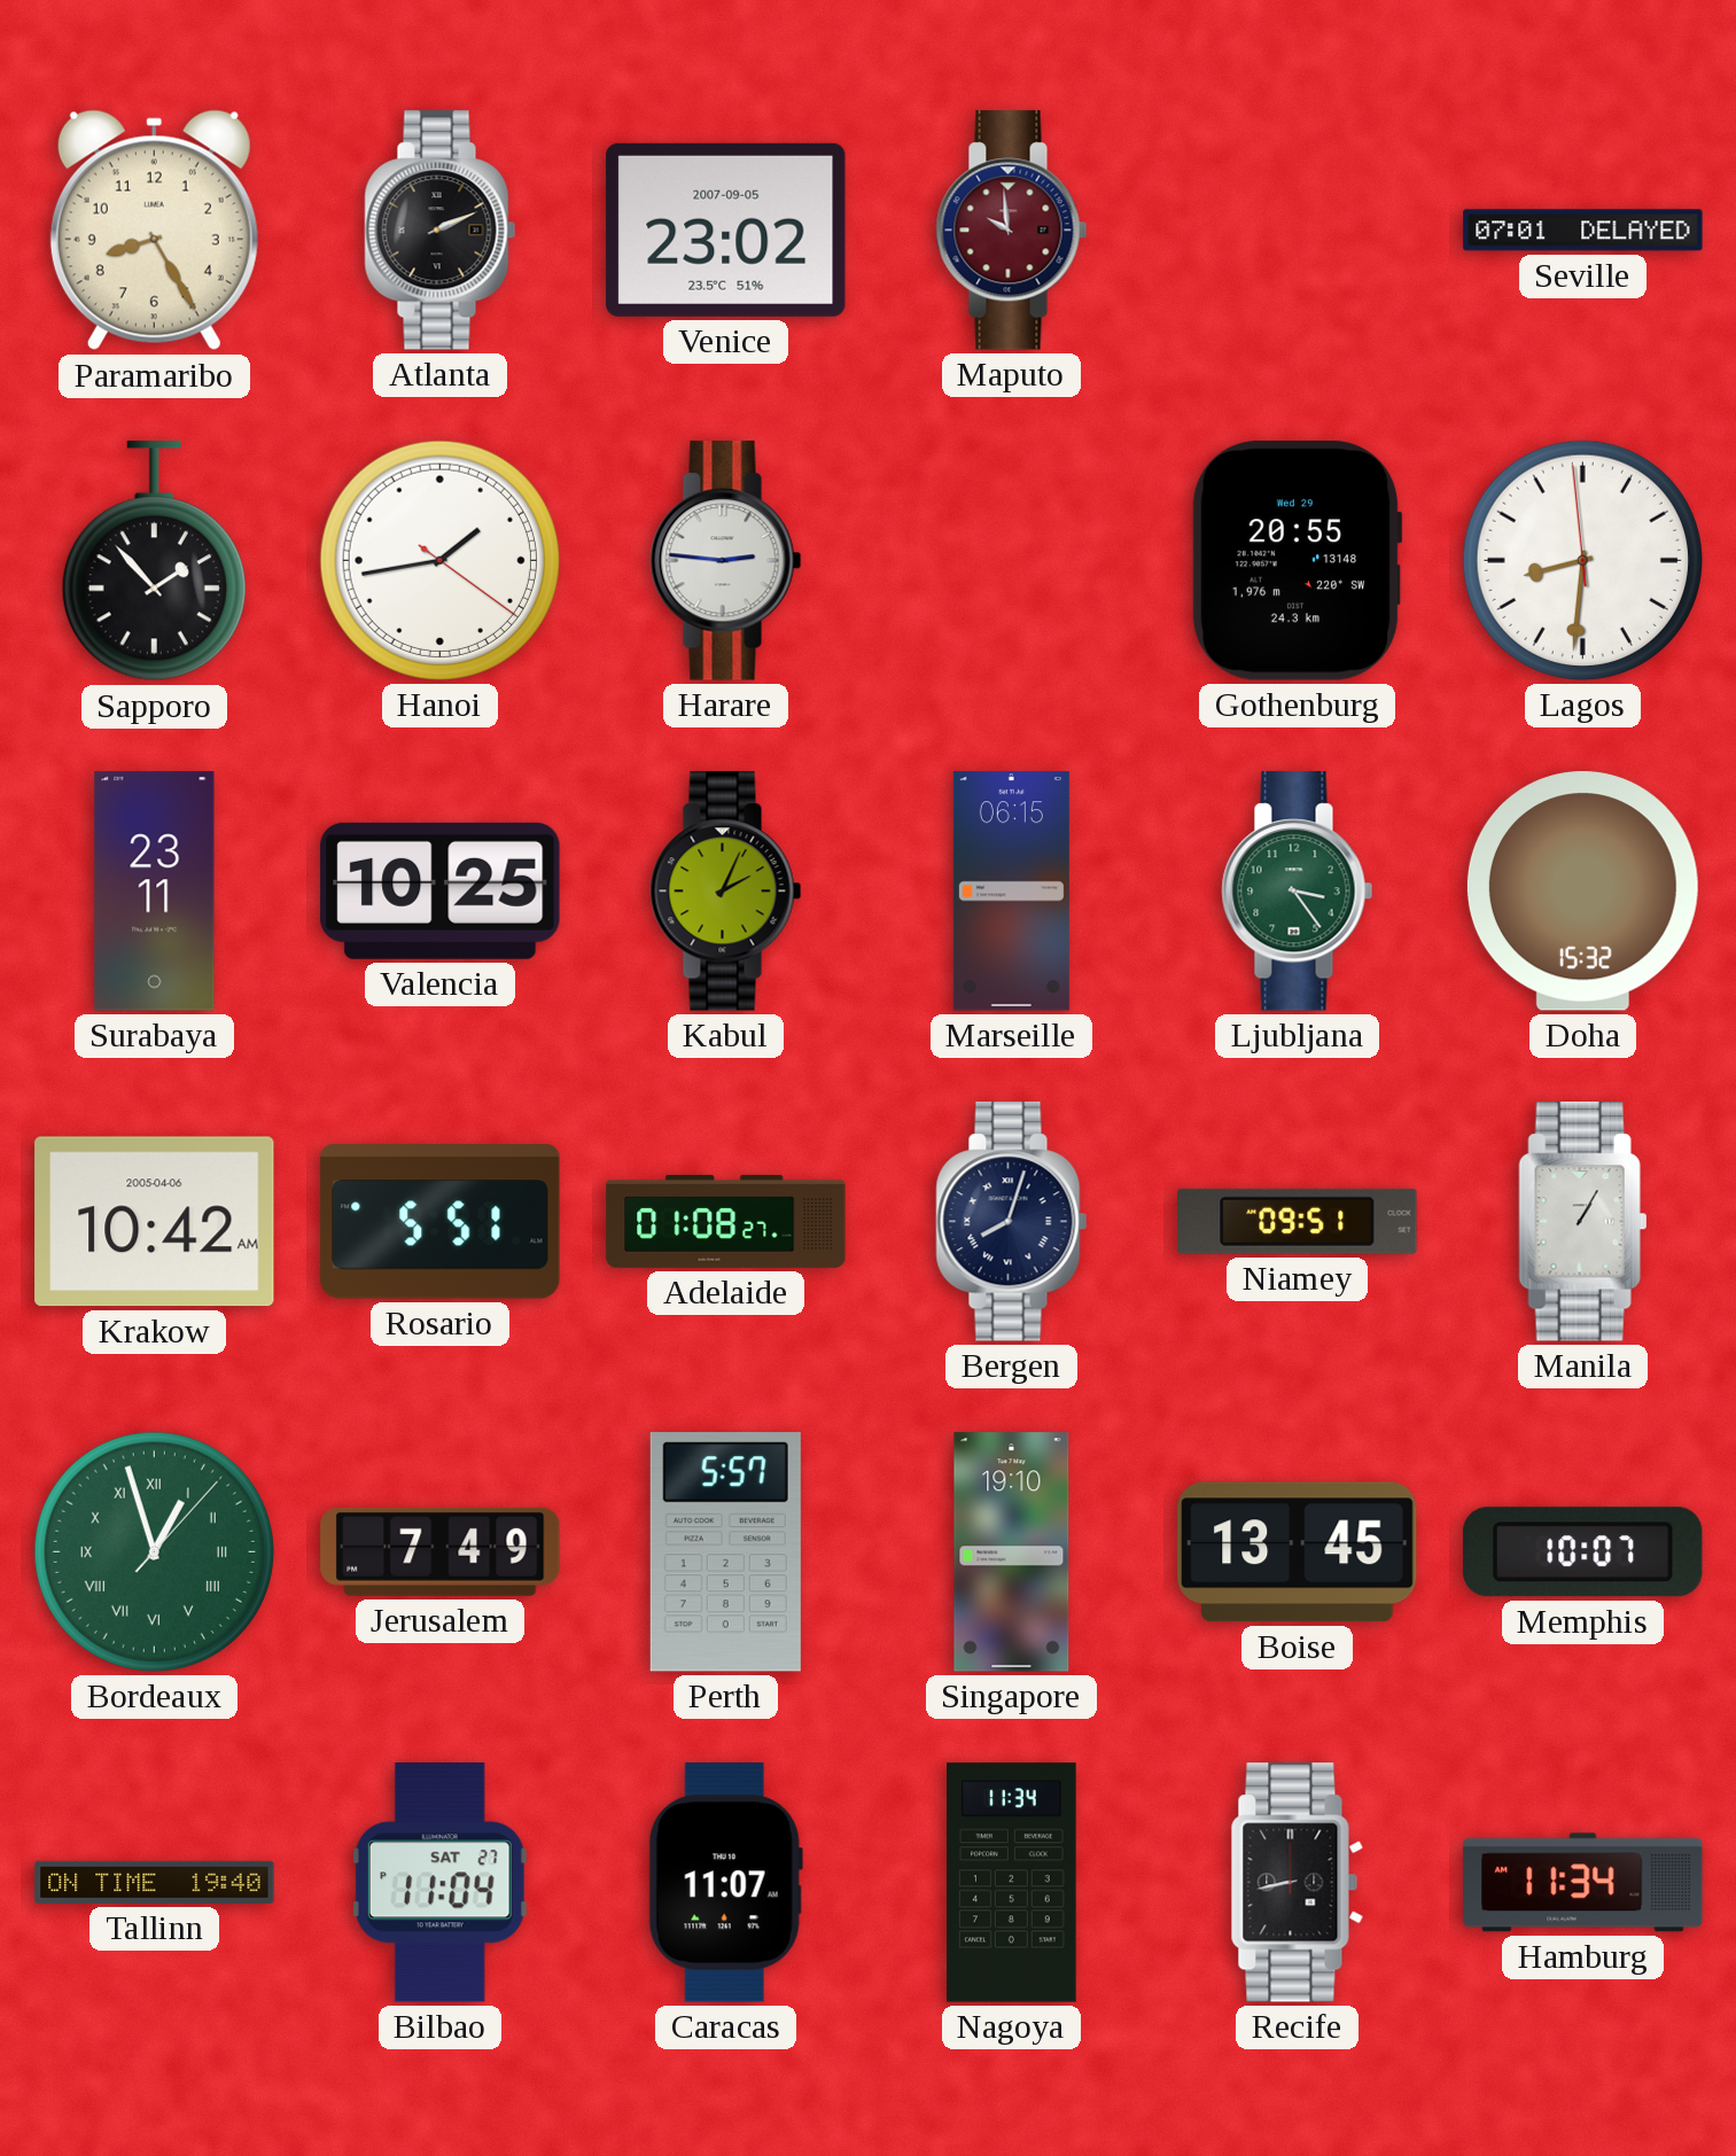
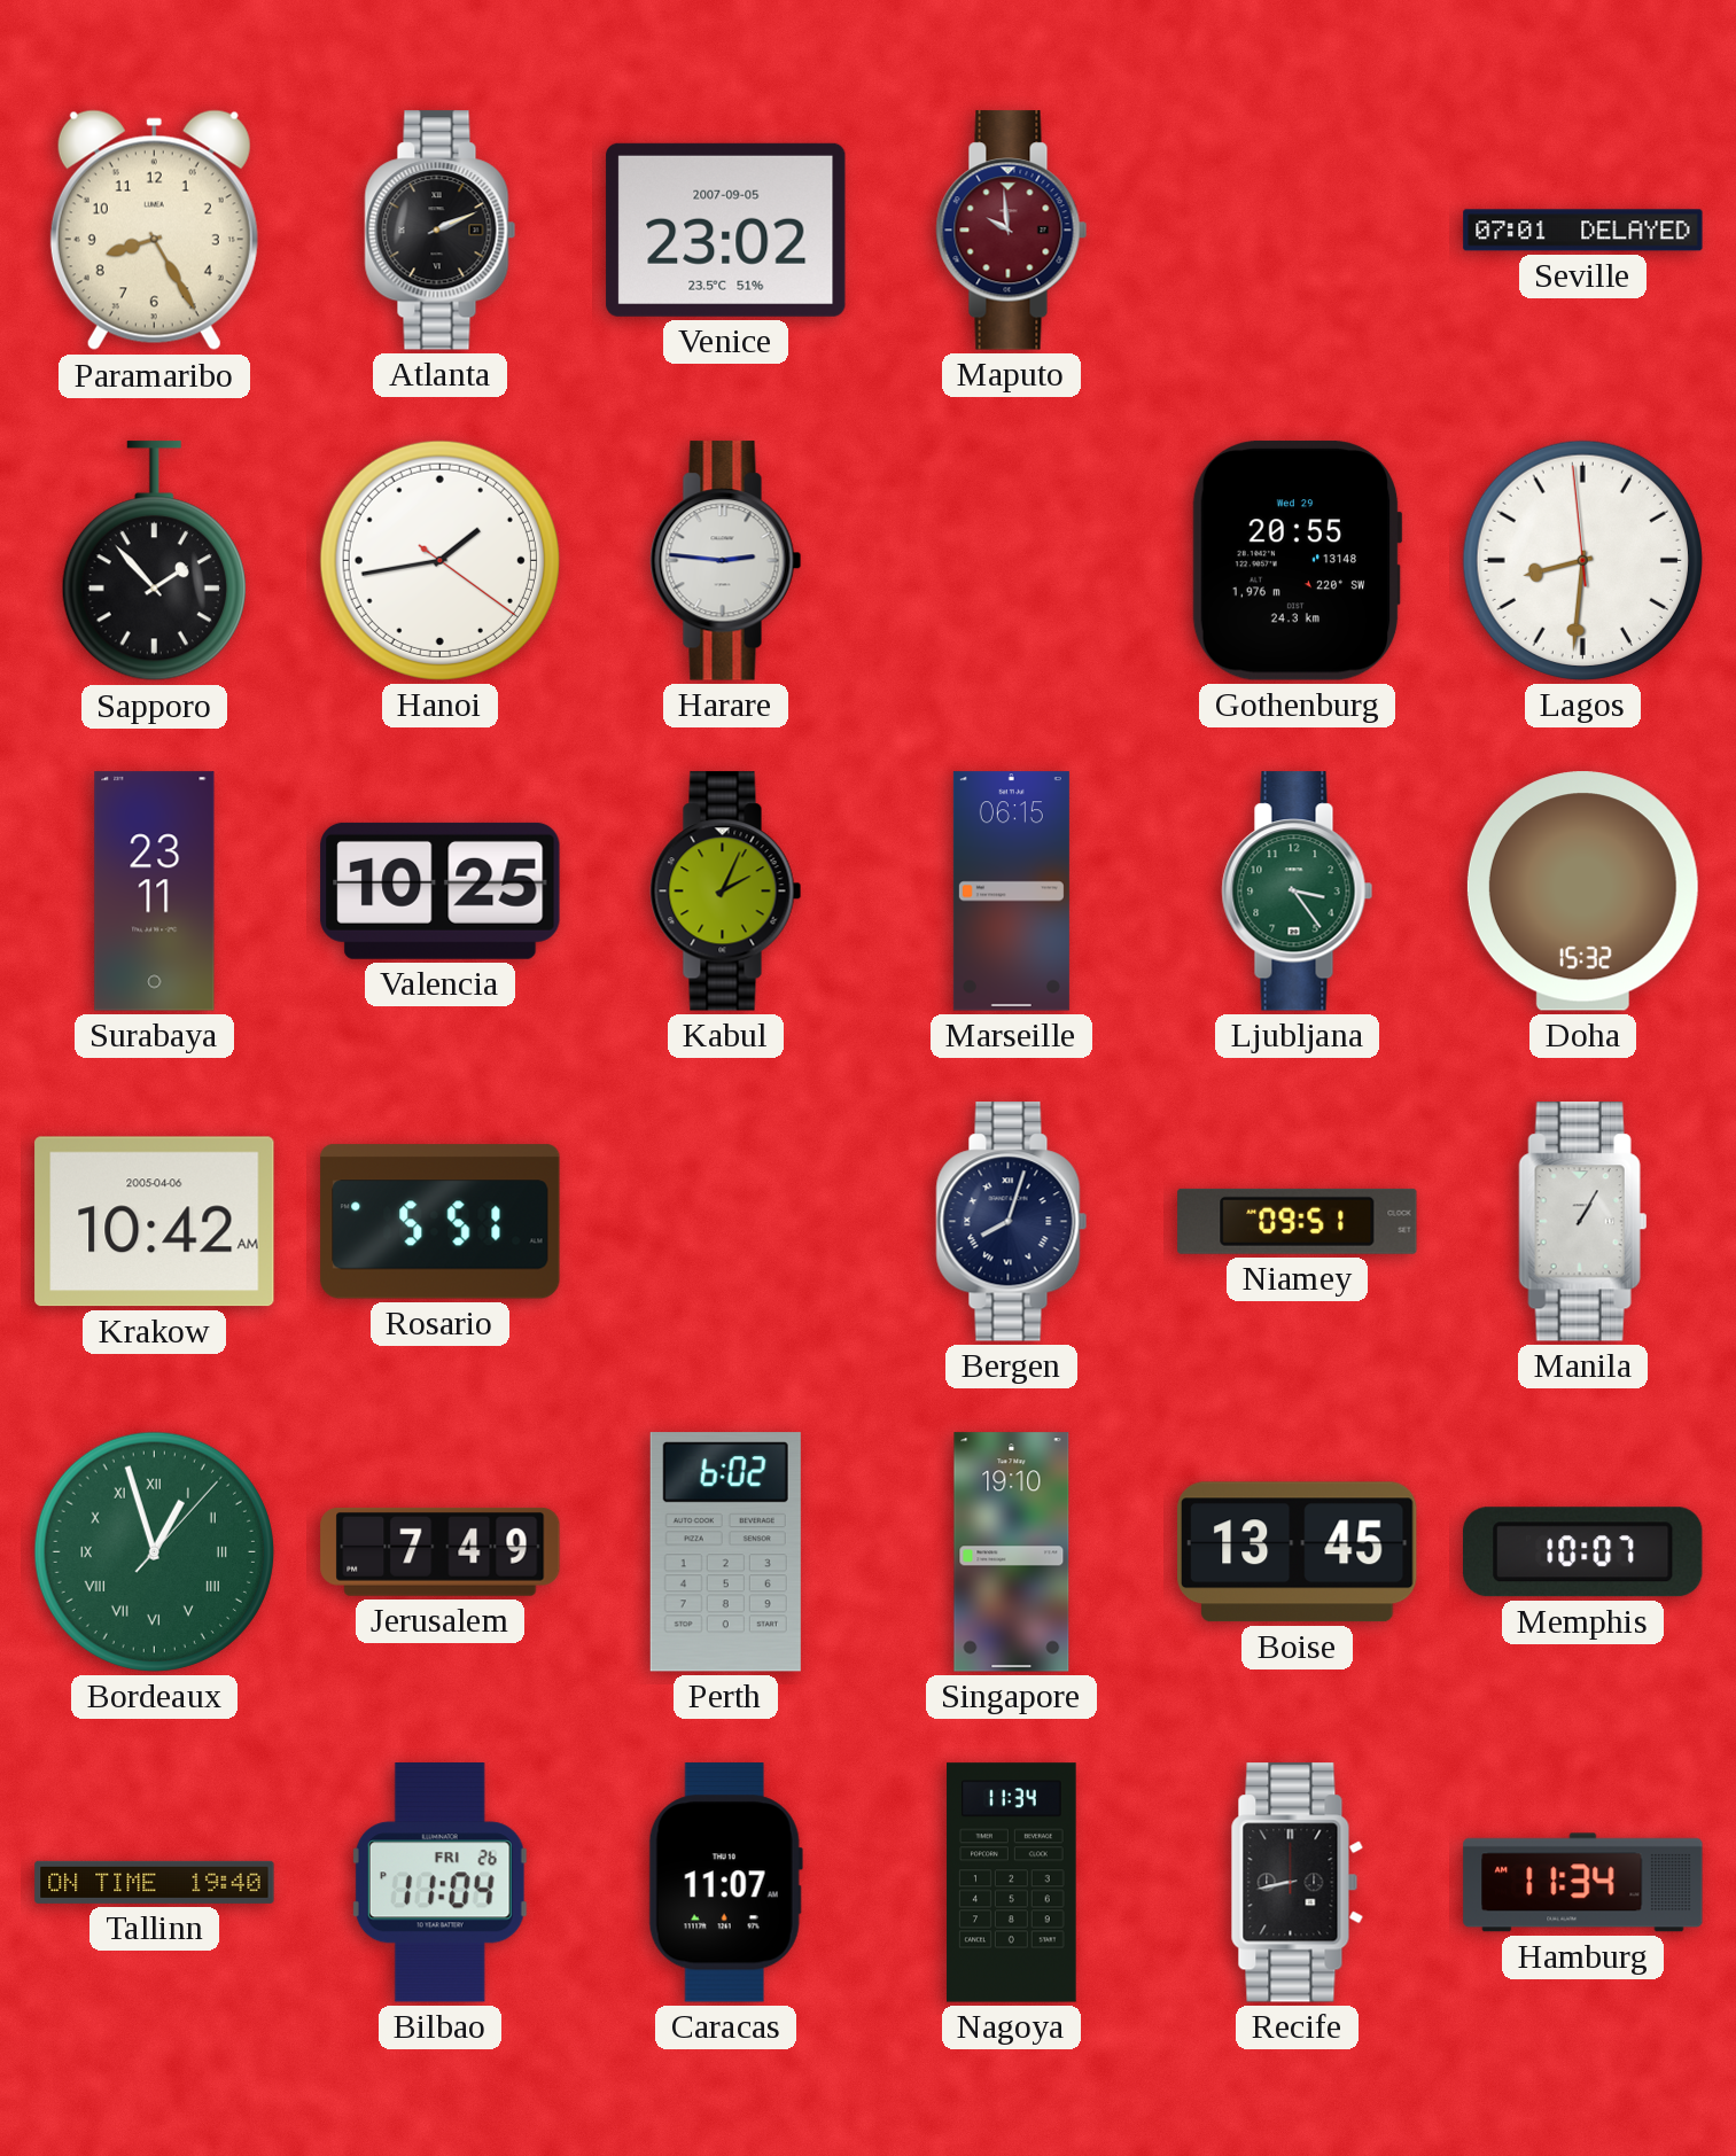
Adelaide: 01:08 -> none
Perth: 5:57 -> 6:02
Bilbao date: SAT 27 -> FRI 26
